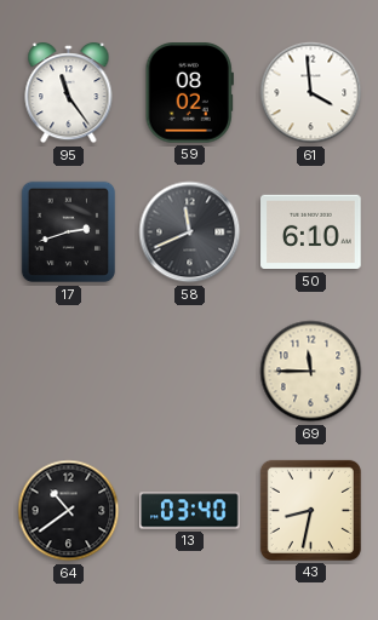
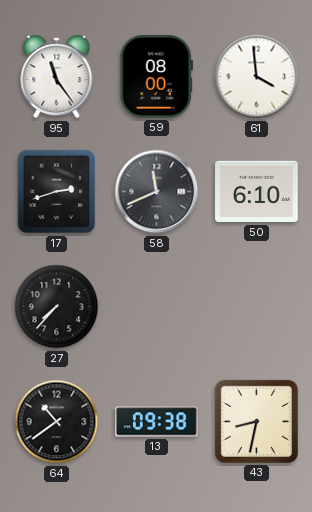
59: 08:02 -> 08:00
27: none -> 7:37
69: 11:45 -> none
13: 03:40 -> 09:38
